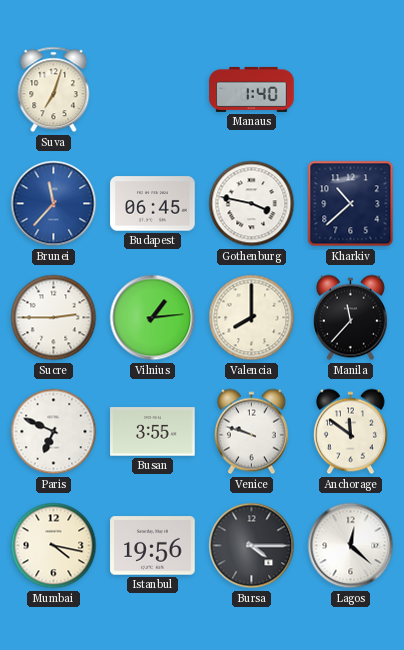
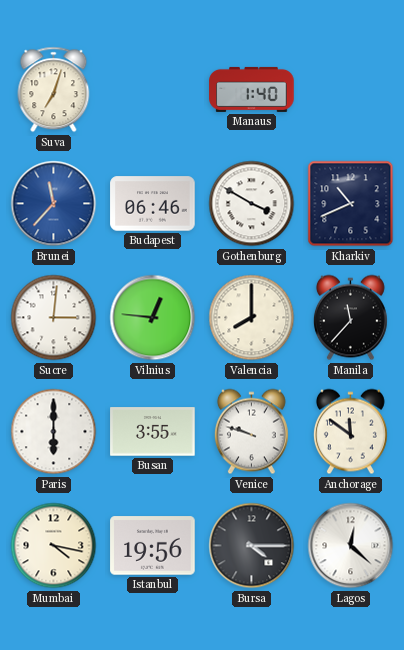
Budapest: 06:45 -> 06:46
Gothenburg: 3:47 -> 3:50
Kharkiv: 10:38 -> 10:41
Sucre: 2:45 -> 3:01
Vilnius: 1:14 -> 12:46
Paris: 6:49 -> 6:00
